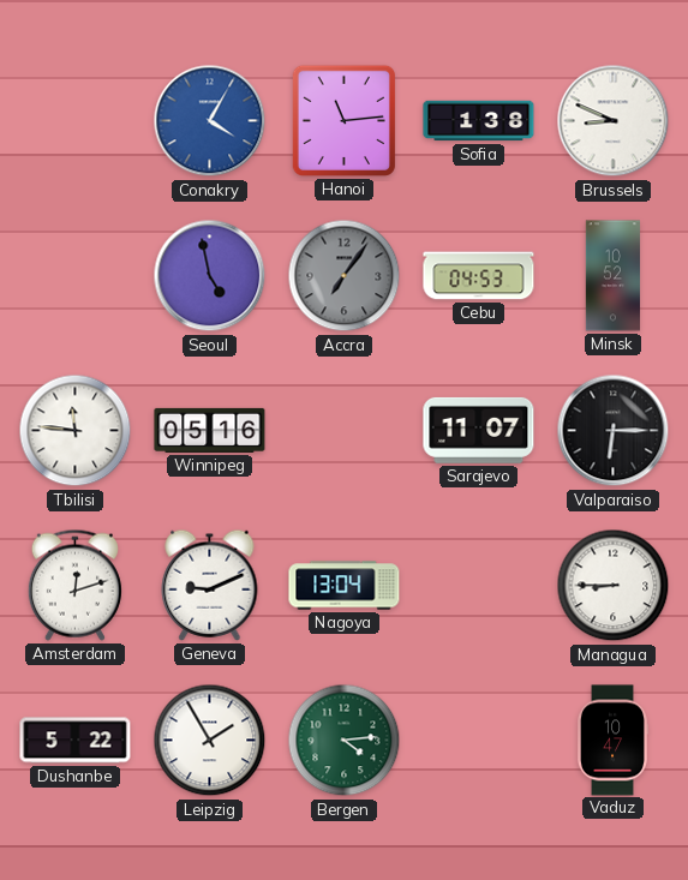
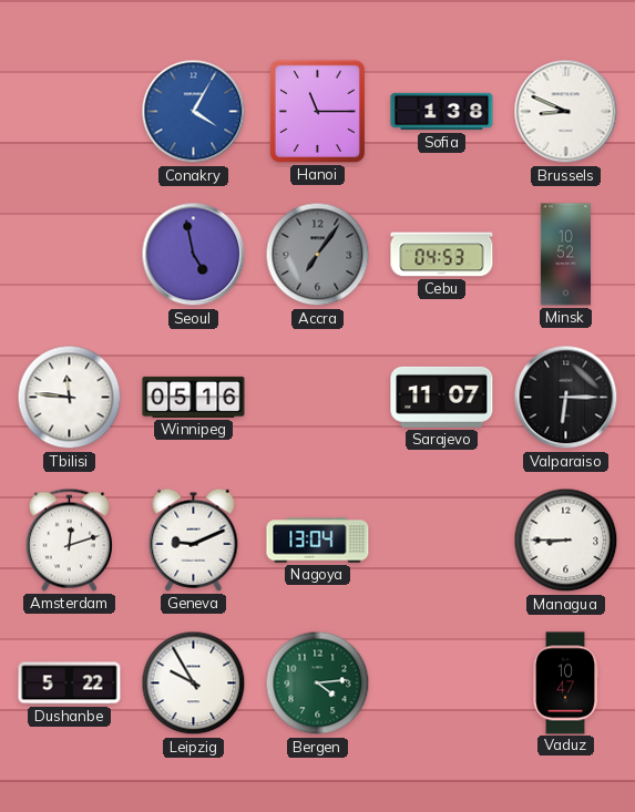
Hanoi: 11:14 -> 11:15
Leipzig: 1:55 -> 9:55
